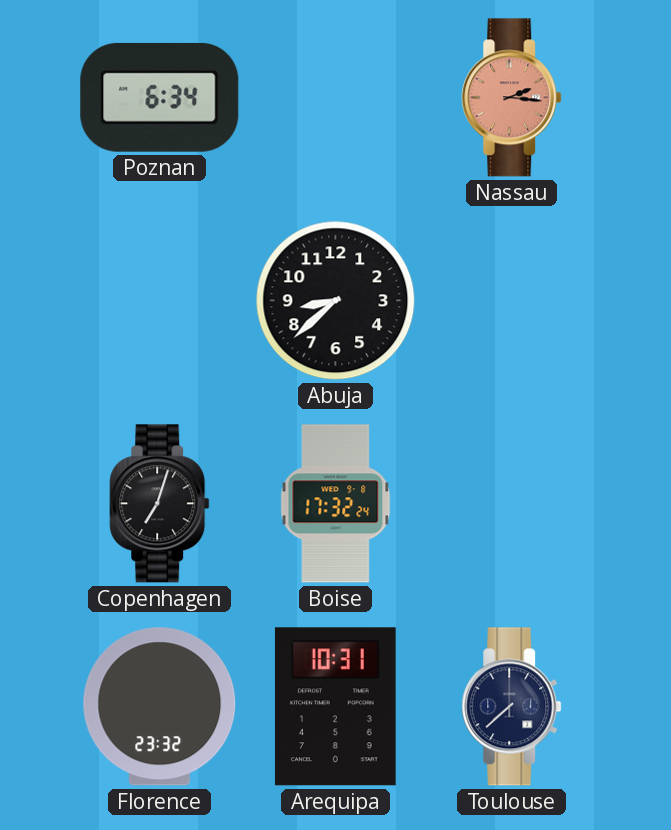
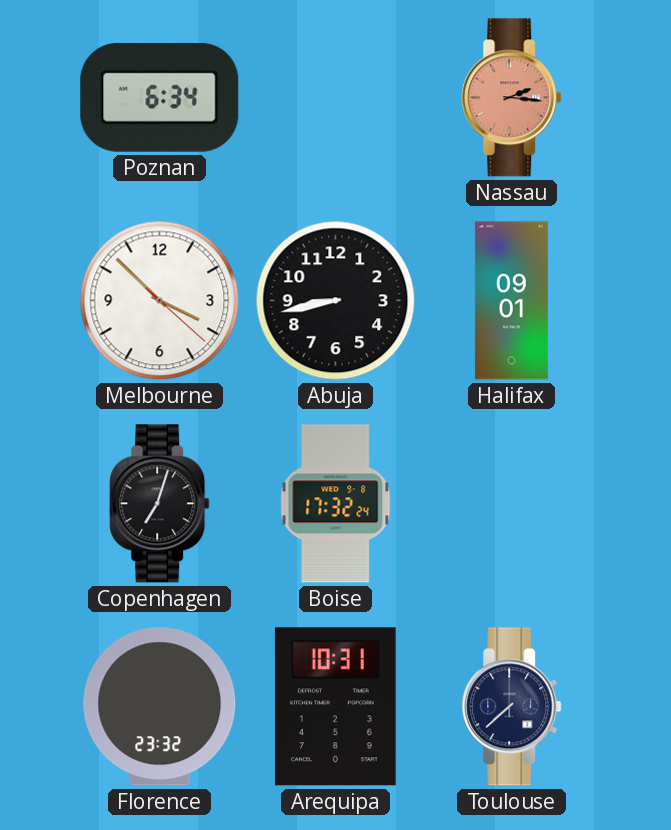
Melbourne: none -> 3:52
Abuja: 8:38 -> 8:43
Halifax: none -> 09:01
